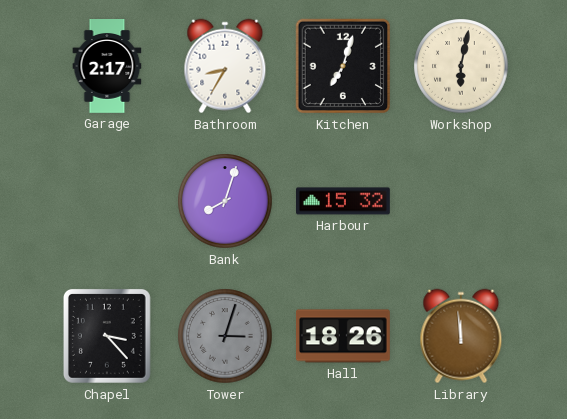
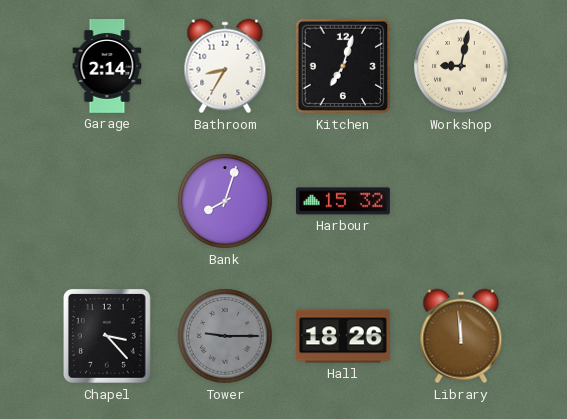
Garage: 2:17 -> 2:14
Workshop: 6:02 -> 9:02
Tower: 3:03 -> 9:15
